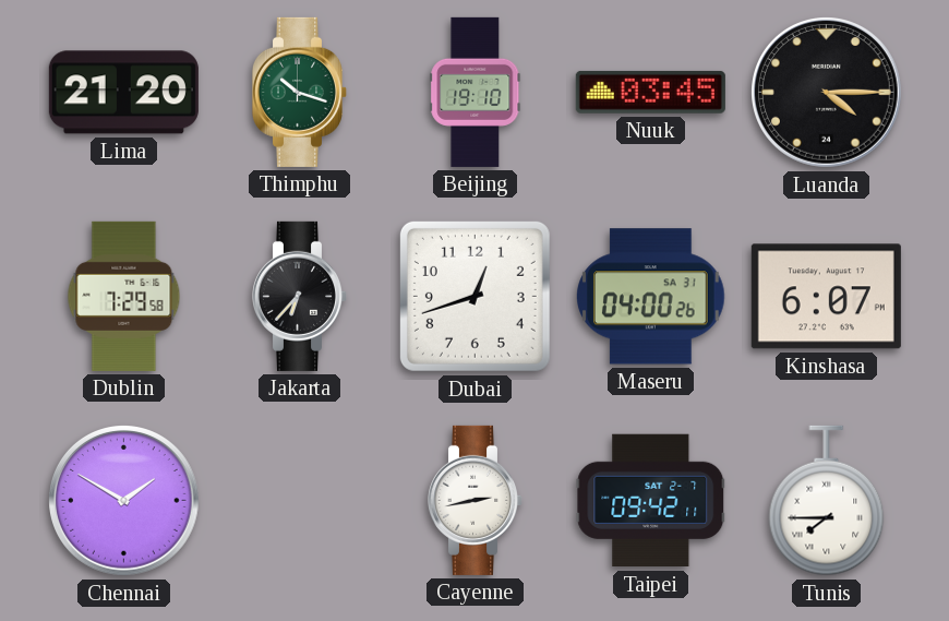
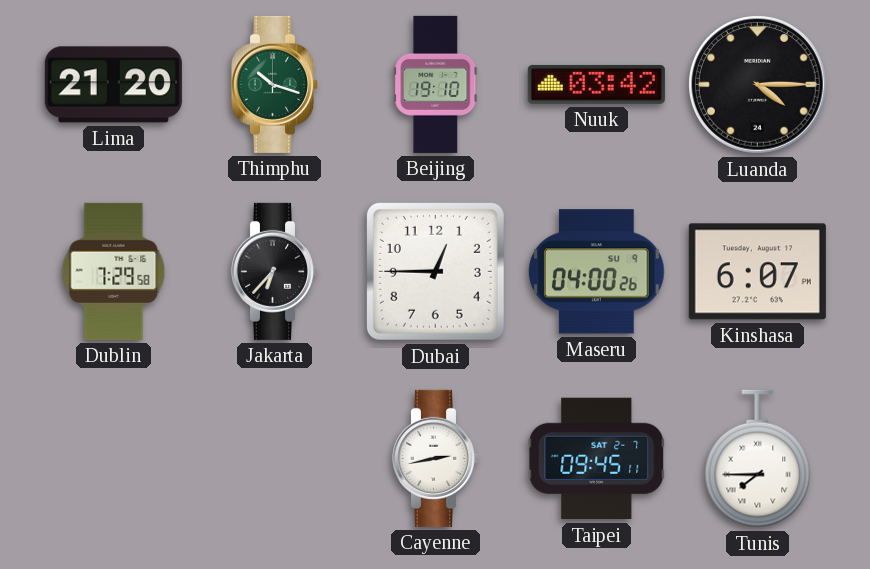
Nuuk: 03:45 -> 03:42
Dubai: 12:42 -> 12:45
Maseru date: SA 31 -> SU 9
Chennai: 1:50 -> none
Taipei: 09:42 -> 09:45
